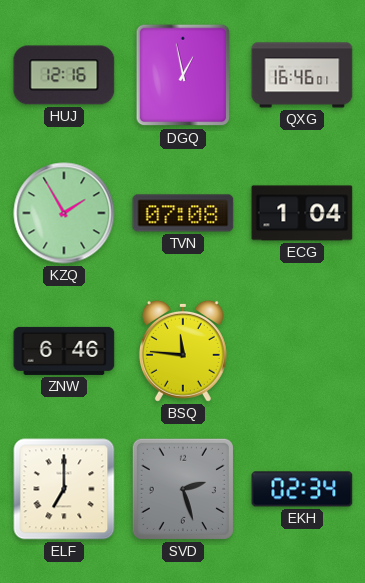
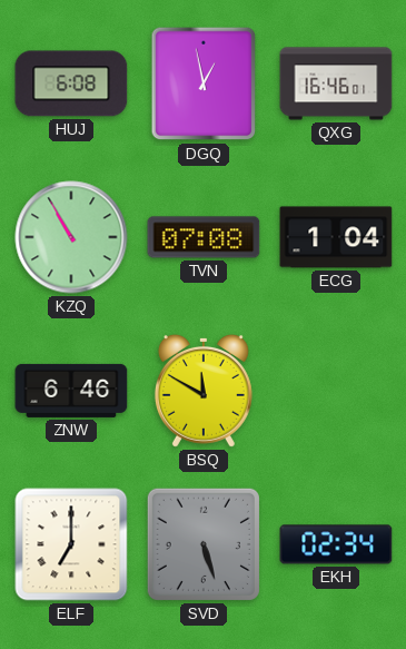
HUJ: 12:16 -> 6:08
KZQ: 1:55 -> 10:55
BSQ: 11:46 -> 11:50
SVD: 2:27 -> 5:27
